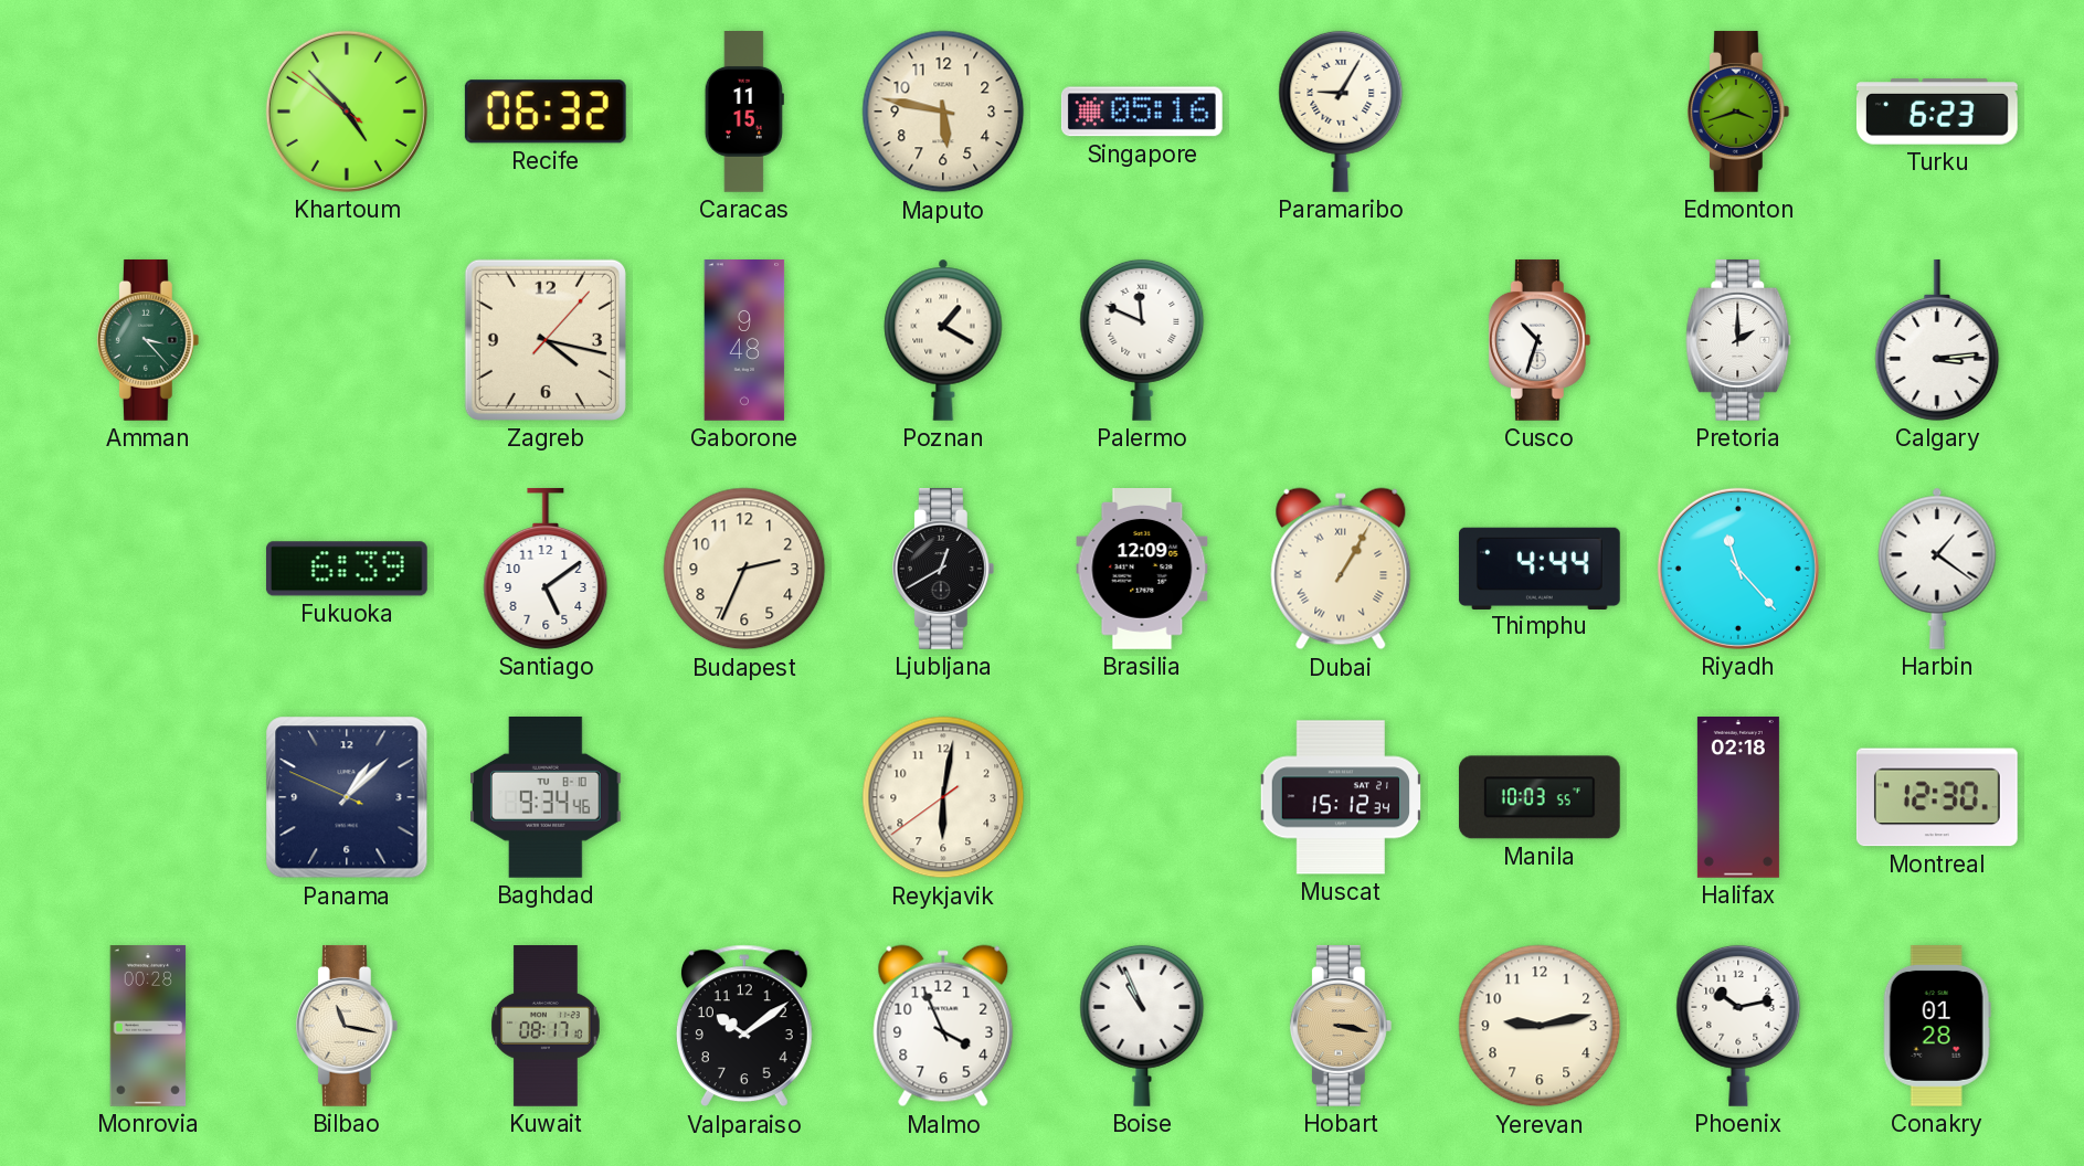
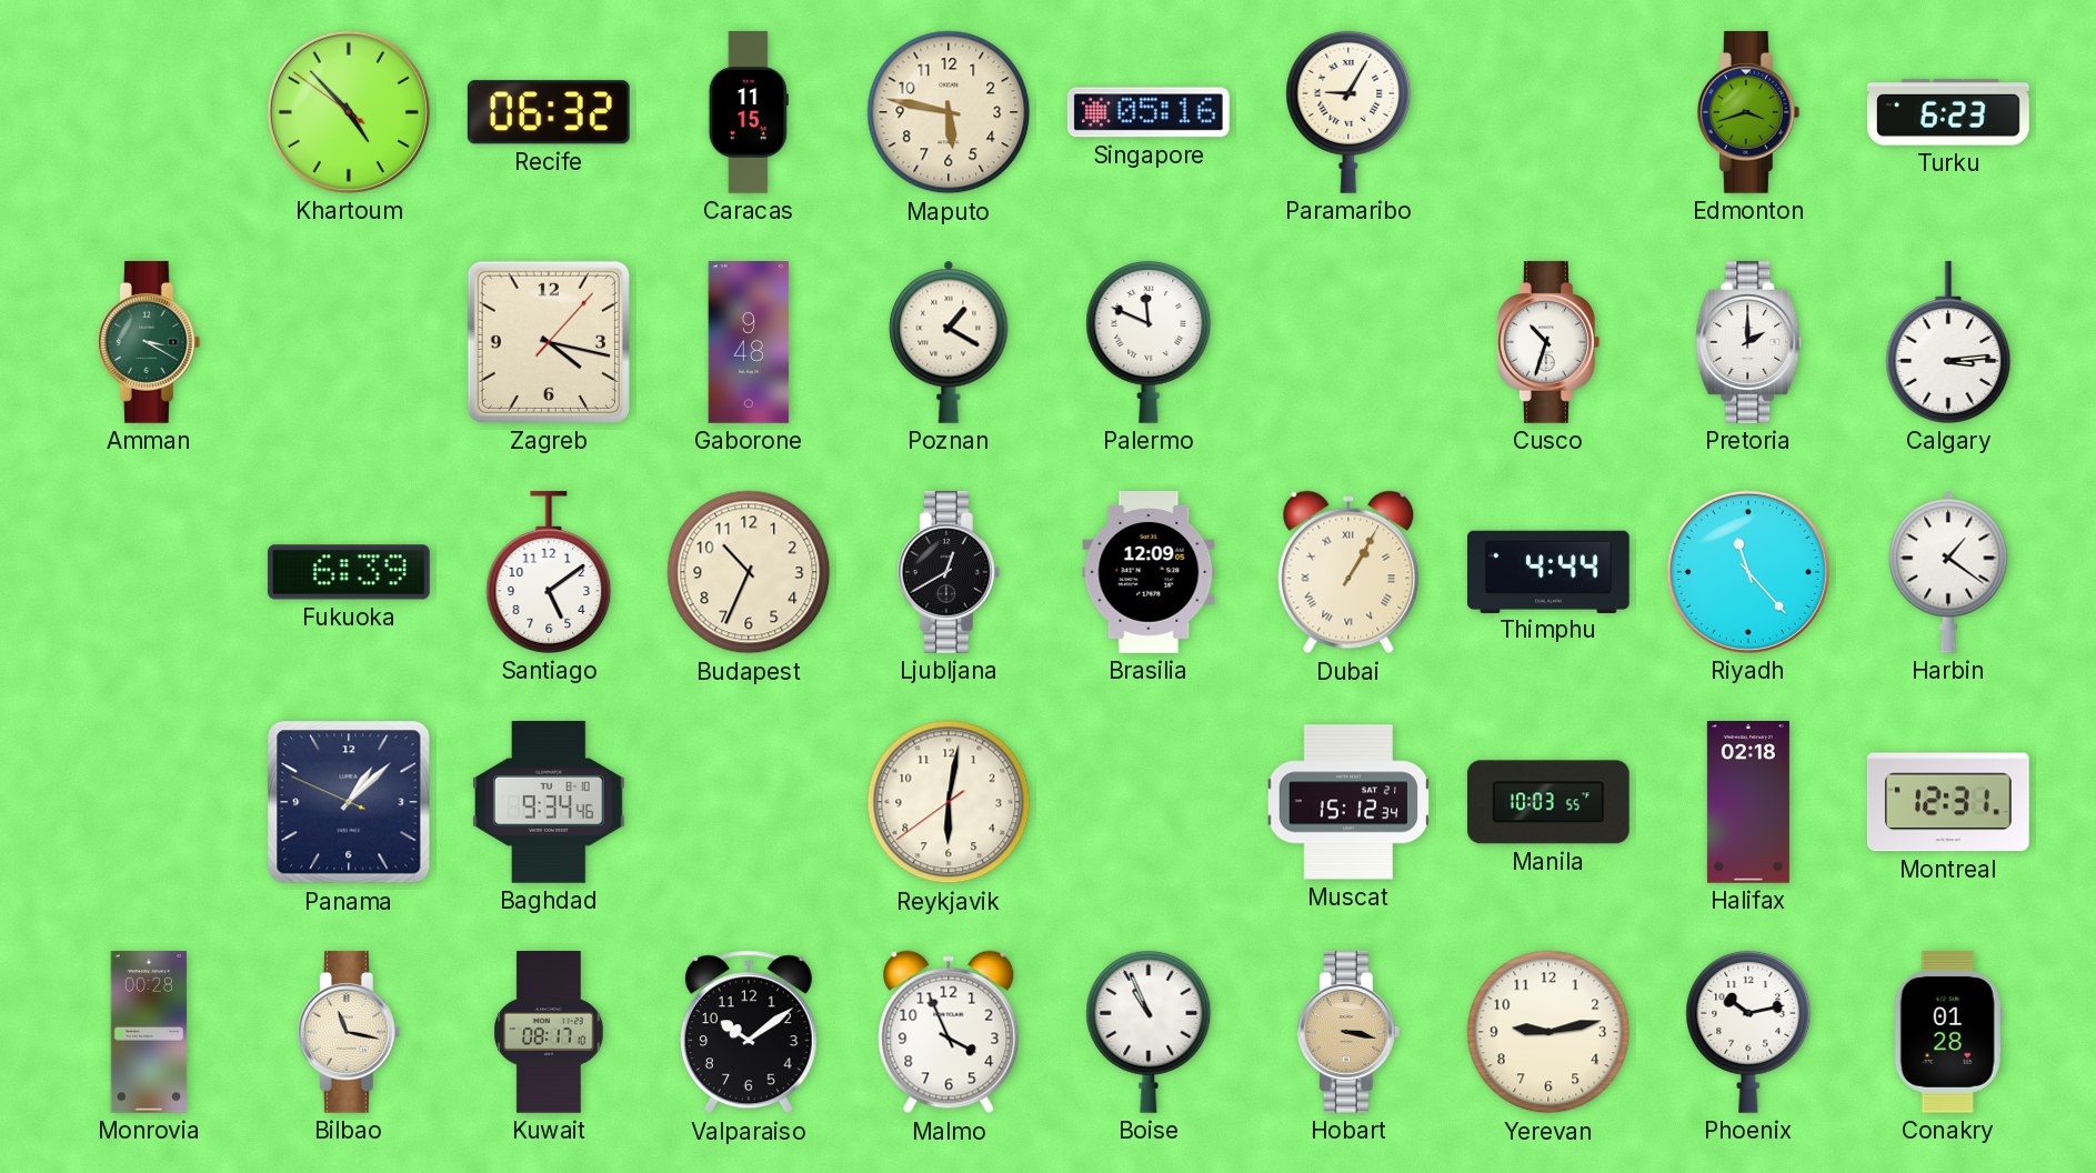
Amman: 3:23 -> 3:20
Budapest: 2:34 -> 10:34
Montreal: 12:30 -> 12:31
